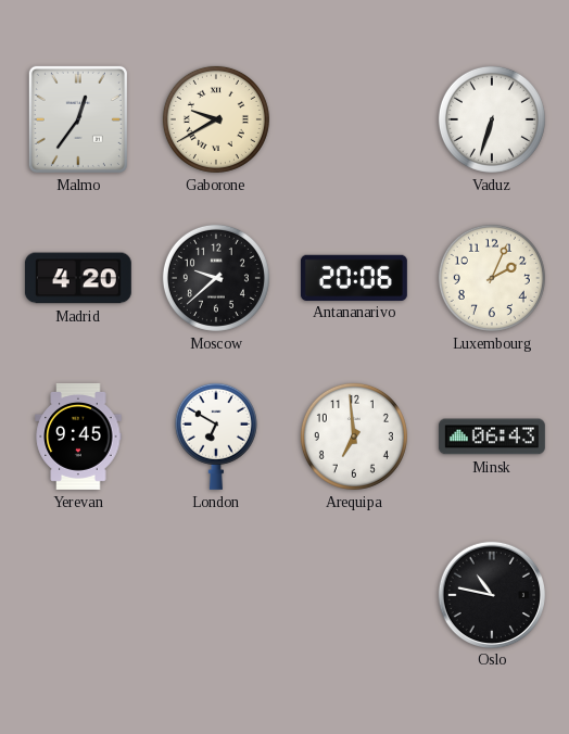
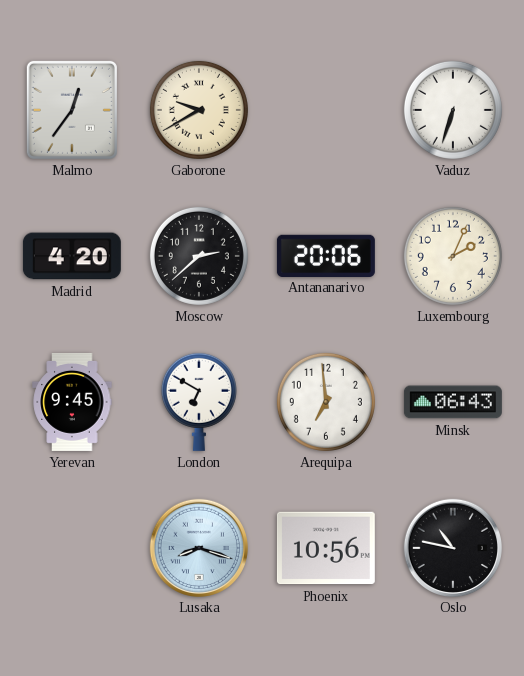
Moscow: 9:38 -> 2:38
Lusaka: none -> 8:18
Phoenix: none -> 10:56
